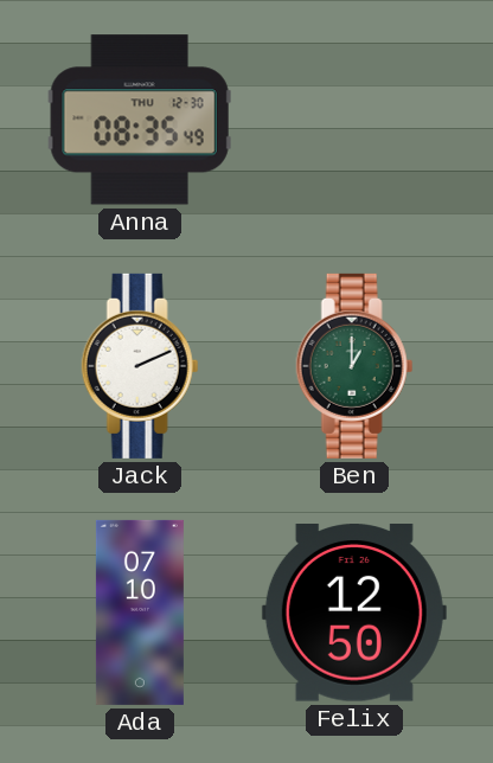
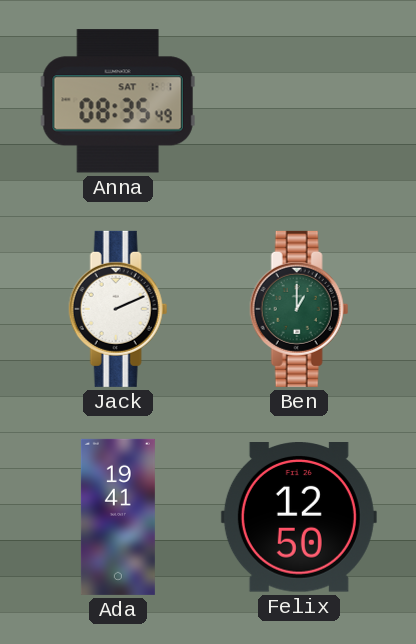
Anna date: THU 12-30 -> SAT 1-1
Ada: 07:10 -> 19:41
